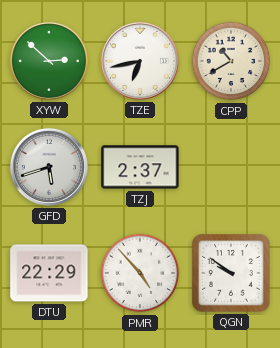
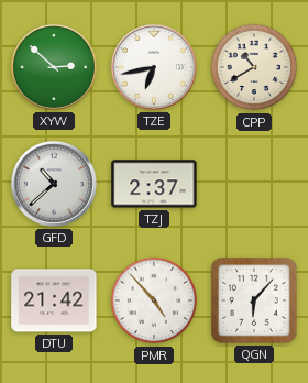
GFD: 5:42 -> 10:38
DTU: 22:29 -> 21:42
QGN: 9:51 -> 6:07
